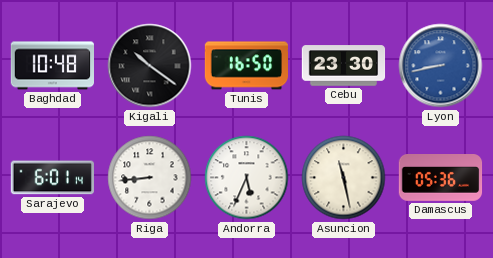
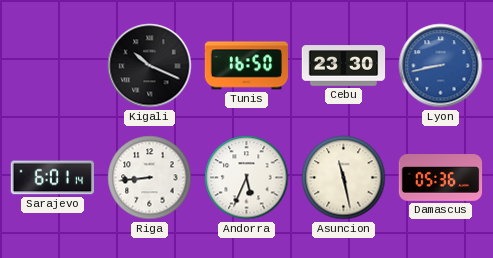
Baghdad: 10:48 -> none
Kigali: 10:21 -> 10:19
